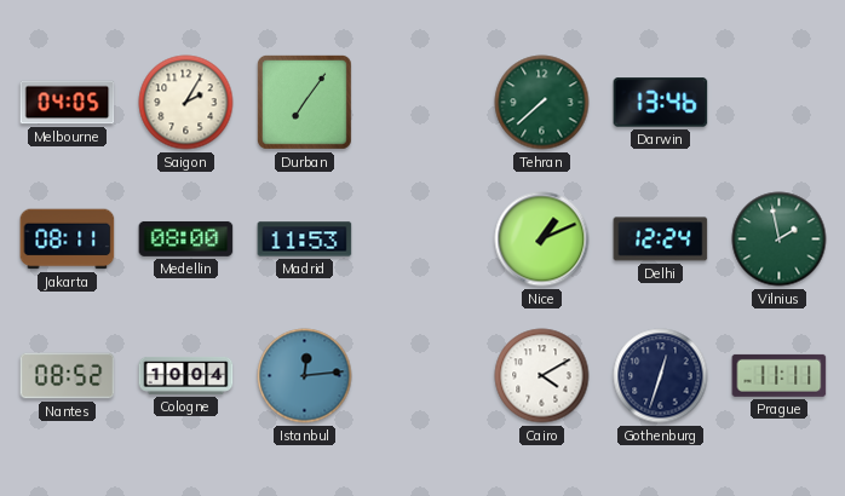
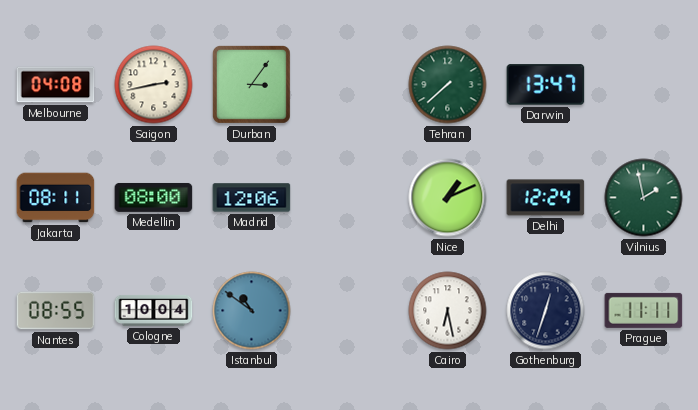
Melbourne: 04:05 -> 04:08
Saigon: 2:05 -> 2:43
Durban: 7:06 -> 3:06
Darwin: 13:46 -> 13:47
Madrid: 11:53 -> 12:06
Nantes: 08:52 -> 08:55
Istanbul: 12:14 -> 10:51
Cairo: 4:10 -> 6:28
